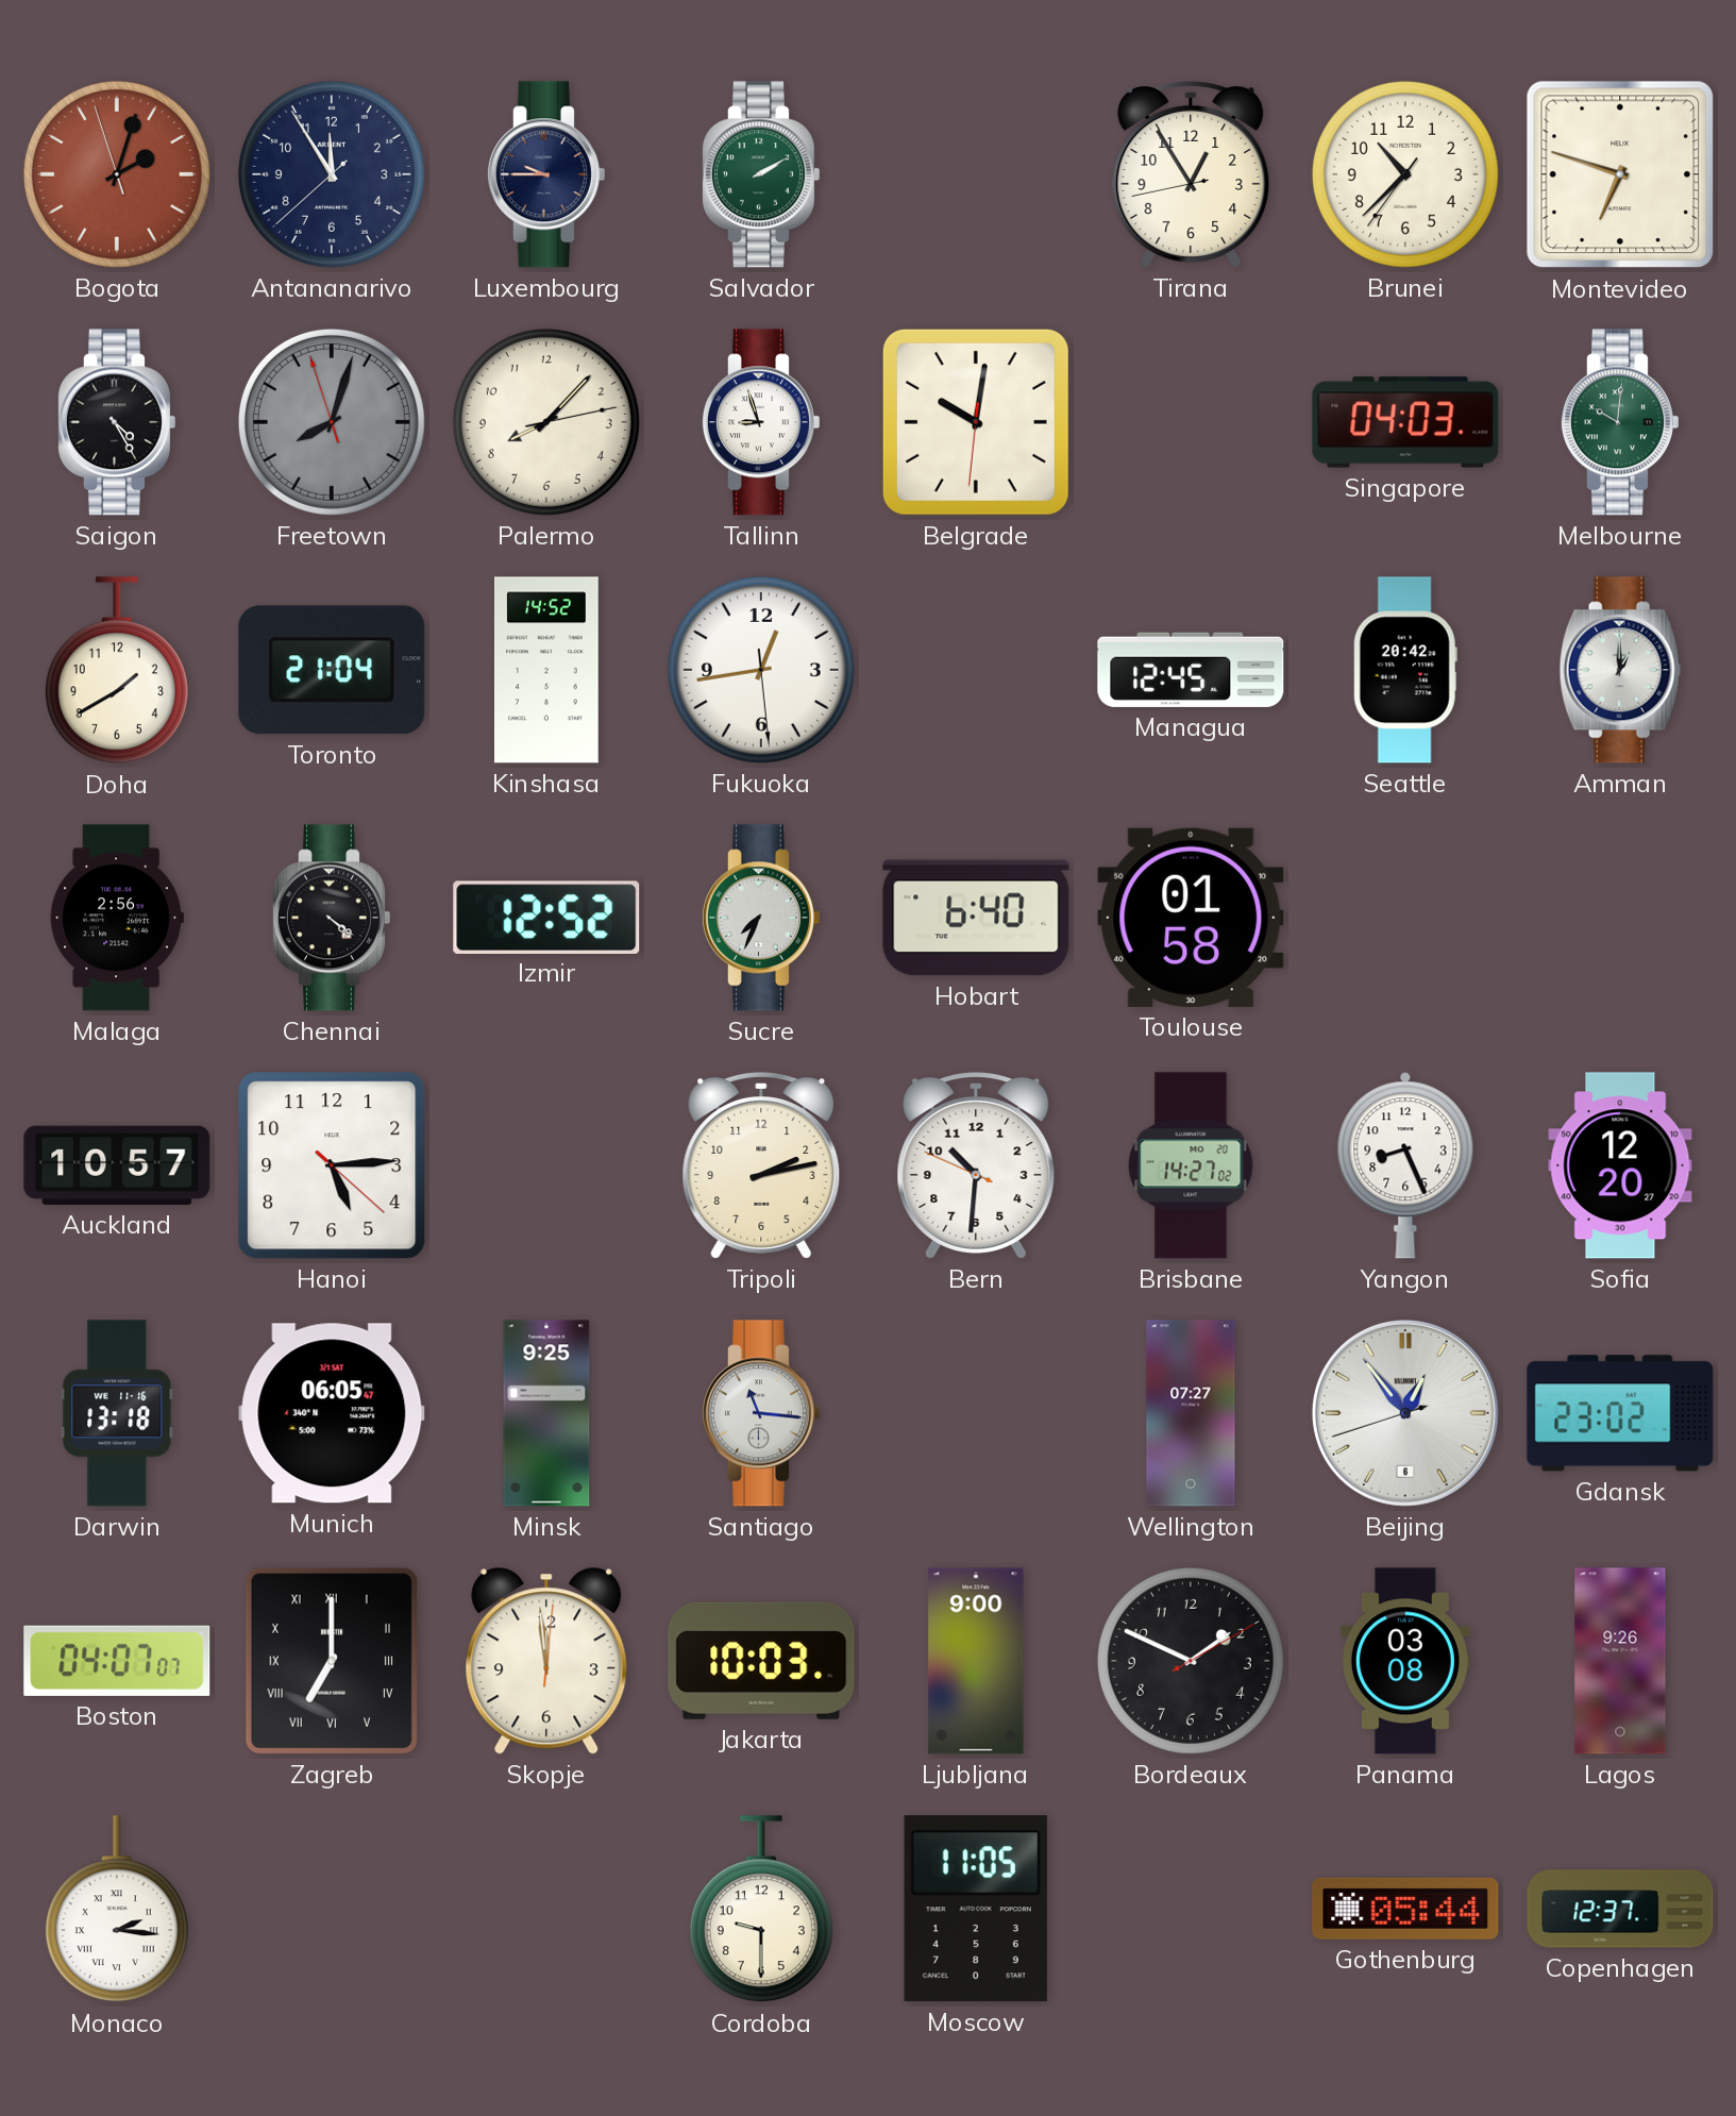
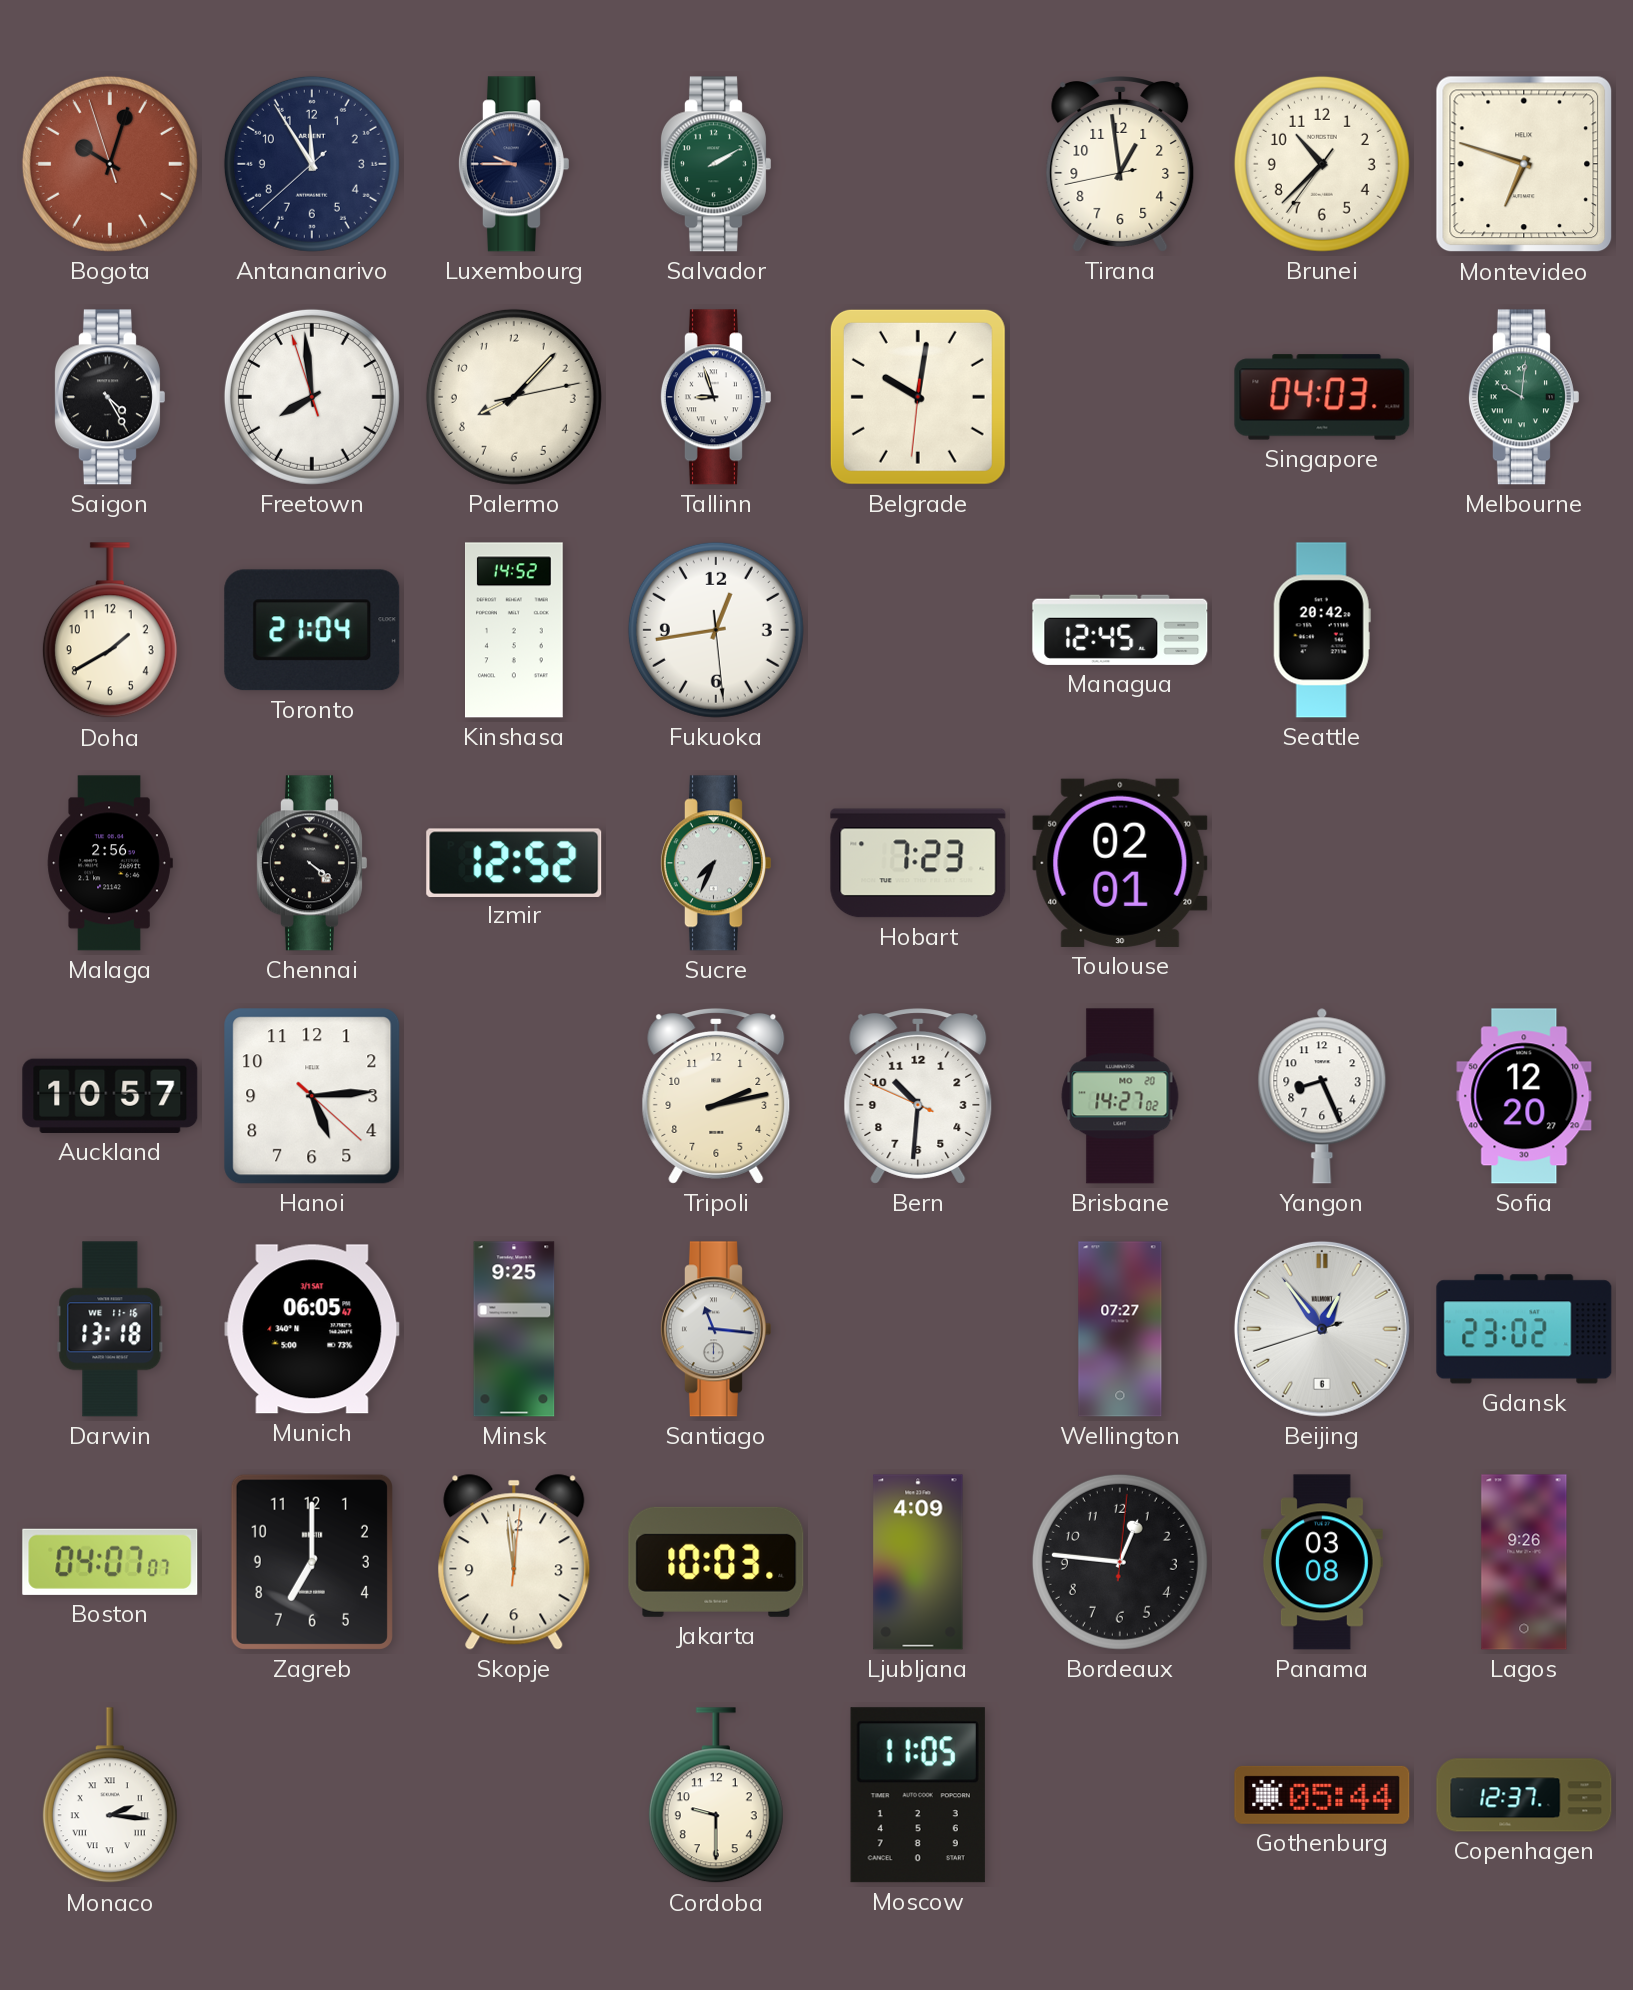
Bogota: 2:02 -> 10:02
Tirana: 12:54 -> 12:58
Freetown: 8:02 -> 7:58
Freetown dial: grey -> white
Amman: 1:00 -> none
Hobart: 6:40 -> 7:23
Toulouse: 01:58 -> 02:01
Zagreb numerals: Roman -> Arabic
Ljubljana: 9:00 -> 4:09
Bordeaux: 1:49 -> 12:46
